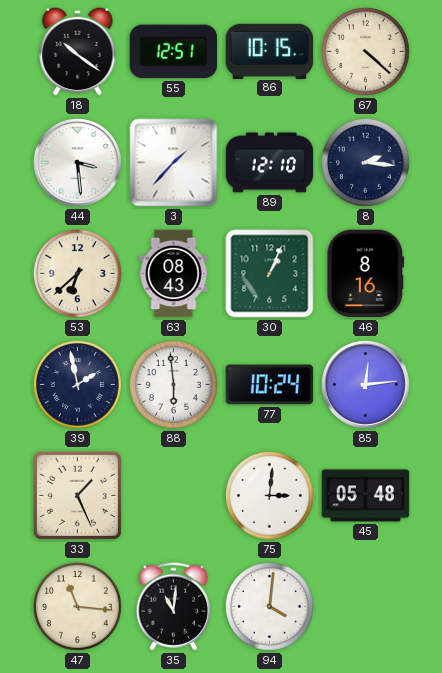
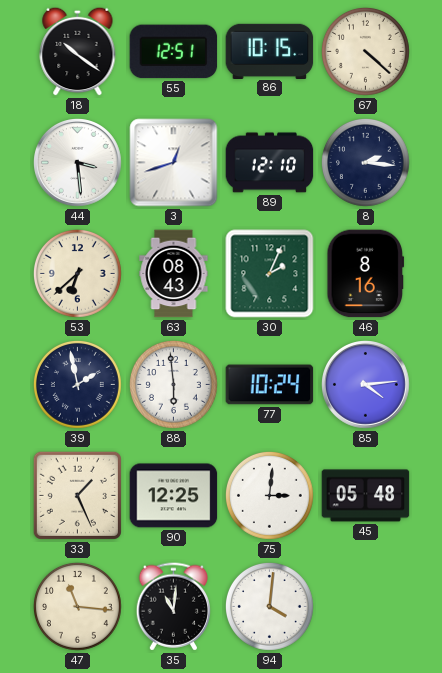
3: 1:37 -> 12:42
30: 1:04 -> 2:04
85: 12:14 -> 4:14
90: none -> 12:25
